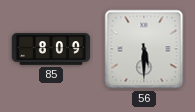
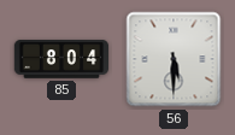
85: 8:09 -> 8:04
